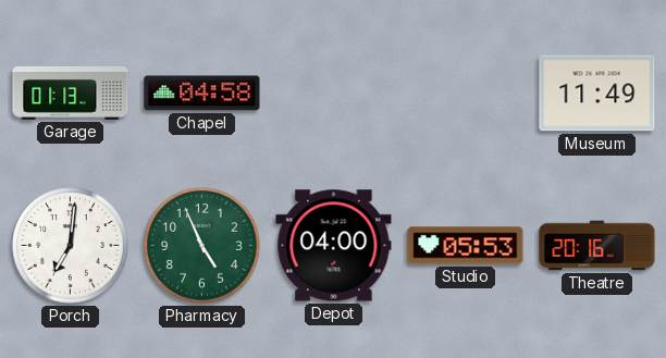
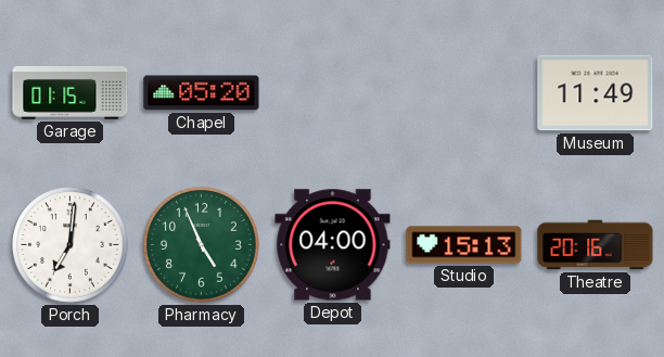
Garage: 01:13 -> 01:15
Chapel: 04:58 -> 05:20
Studio: 05:53 -> 15:13
